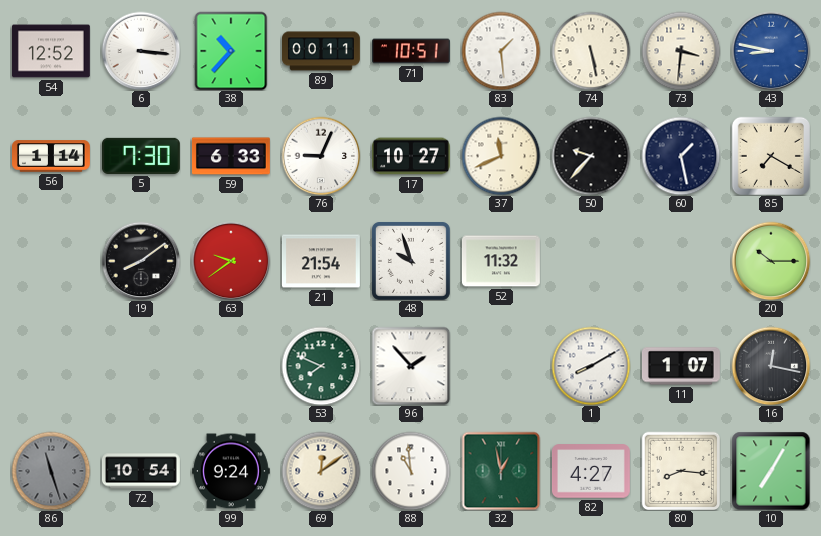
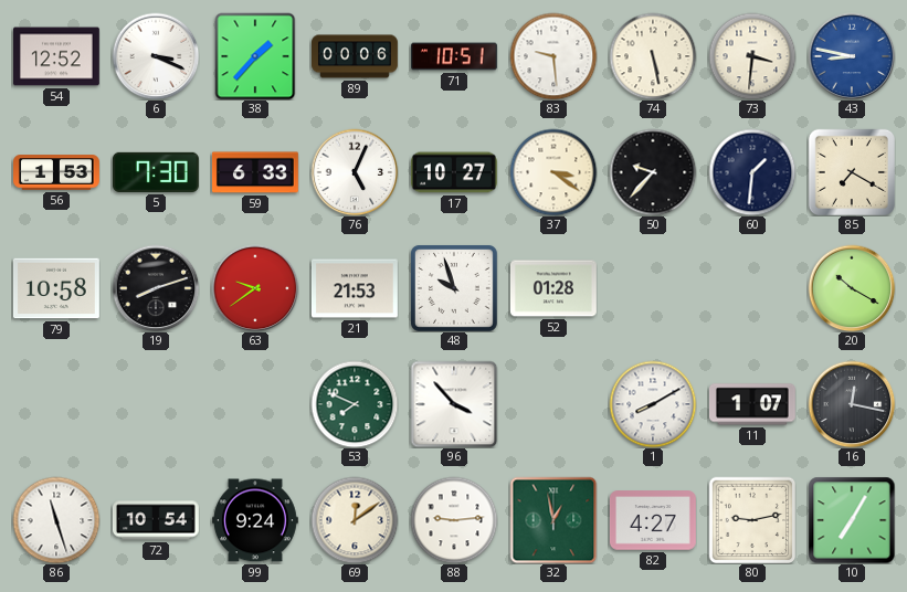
6: 3:16 -> 3:19
38: 10:37 -> 1:37
89: 00:11 -> 00:06
83: 1:29 -> 9:29
56: 1:14 -> 1:53
76: 9:04 -> 5:04
37: 11:41 -> 3:21
60: 1:28 -> 1:31
79: none -> 10:58
19: 8:09 -> 8:12
21: 21:54 -> 21:53
52: 11:32 -> 01:28
20: 10:15 -> 10:20
96: 1:53 -> 3:53
86 dial: grey -> white
88: 10:59 -> 9:14
80: 8:16 -> 9:13
